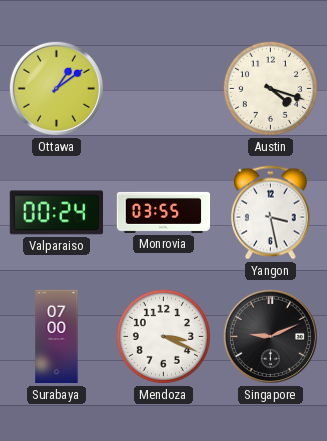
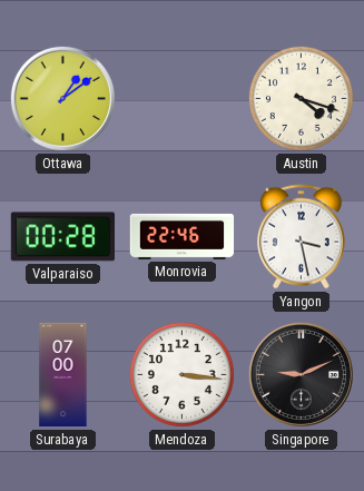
Valparaiso: 00:24 -> 00:28
Monrovia: 03:55 -> 22:46
Mendoza: 3:19 -> 3:16
